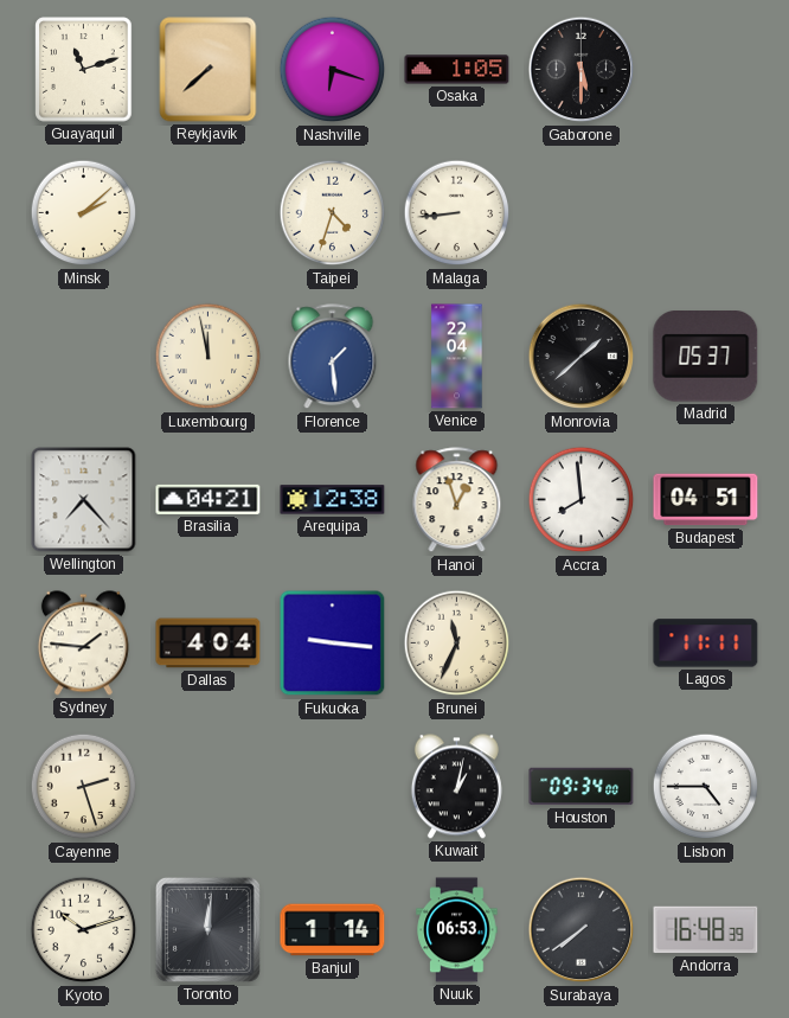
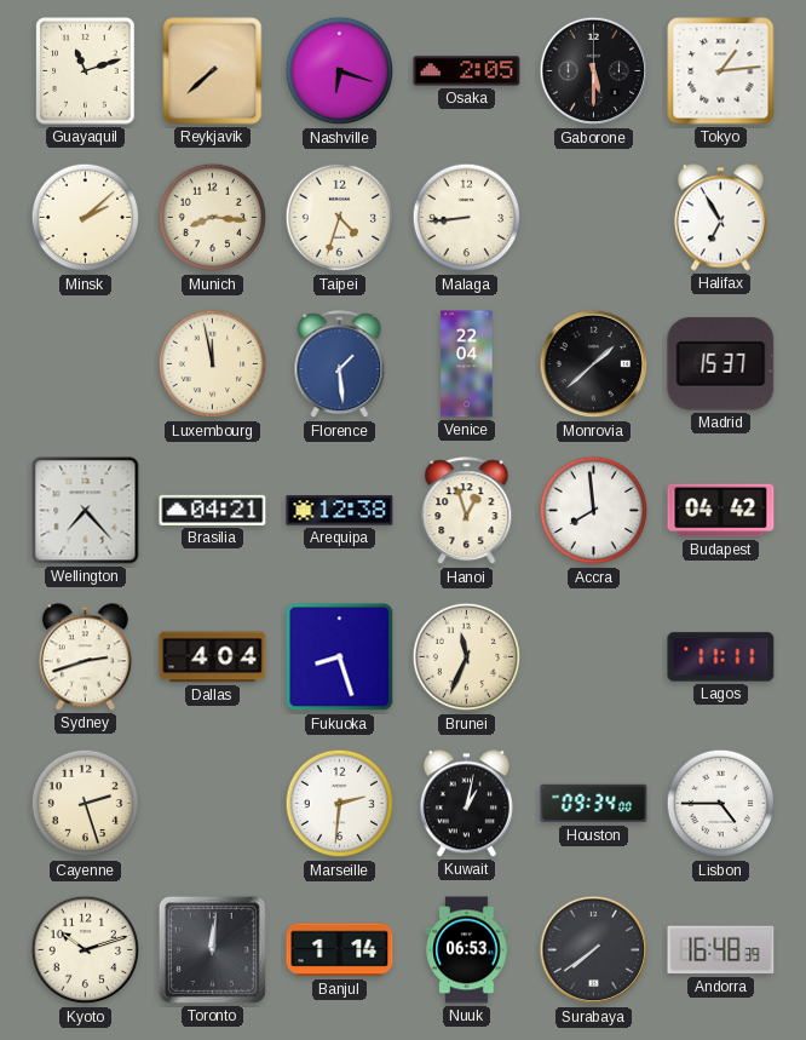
Osaka: 1:05 -> 2:05
Tokyo: none -> 1:14
Munich: none -> 8:16
Halifax: none -> 6:55
Madrid: 05:37 -> 15:37
Budapest: 04:51 -> 04:42
Sydney: 1:46 -> 2:42
Fukuoka: 9:16 -> 8:27
Marseille: none -> 2:31
